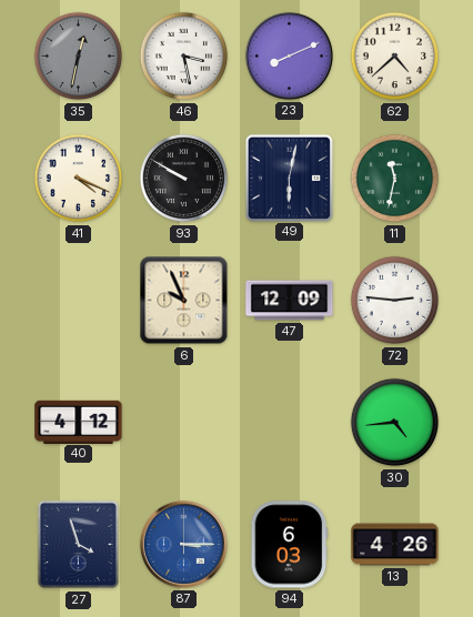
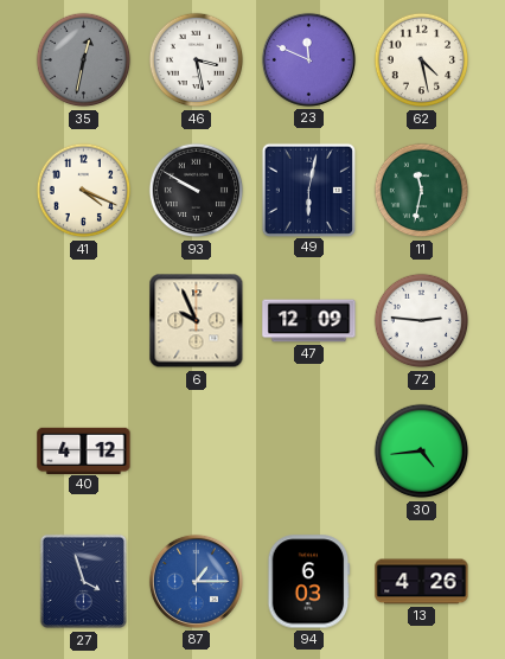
23: 8:11 -> 11:49
62: 4:38 -> 4:28
87: 3:15 -> 1:15
